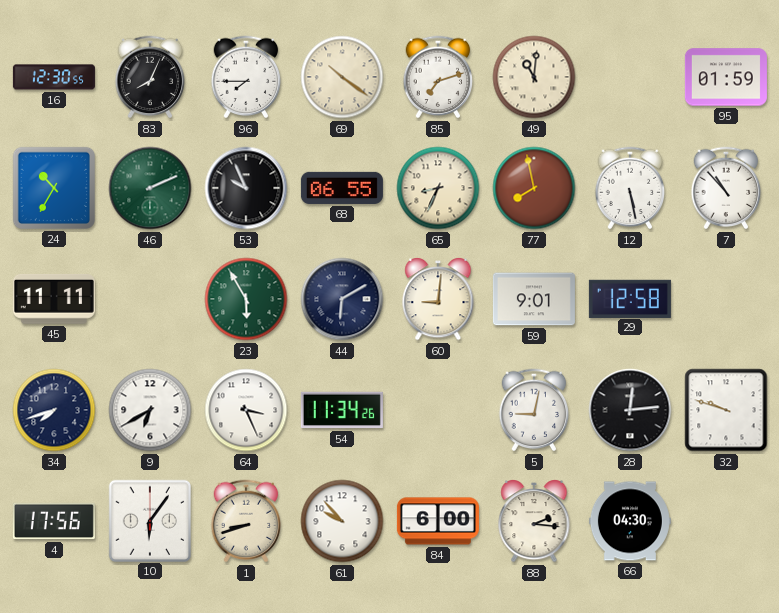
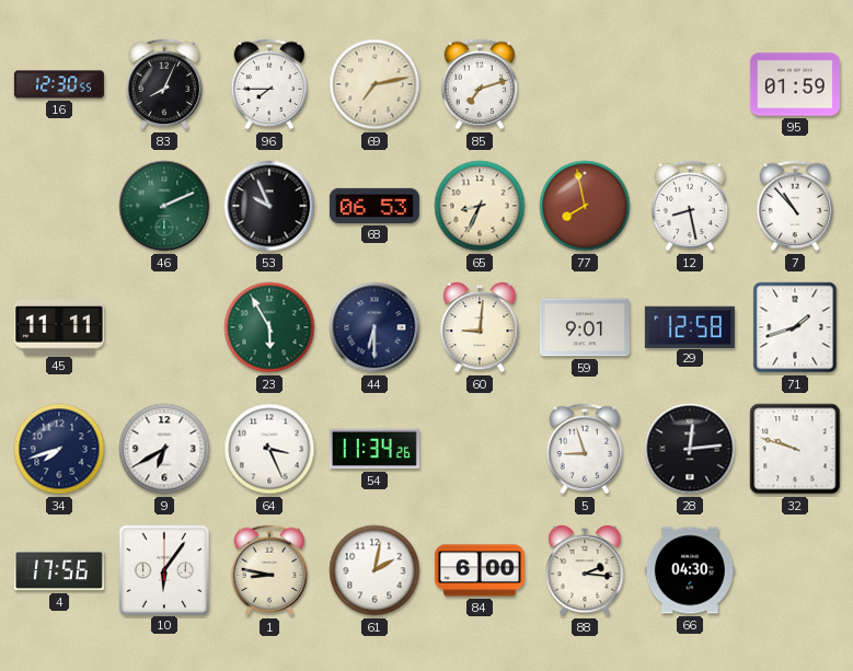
69: 10:21 -> 7:13
49: 11:01 -> none
24: 10:35 -> none
68: 06:55 -> 06:53
12: 5:28 -> 8:28
44: 6:10 -> 6:30
71: none -> 1:42
5: 9:02 -> 8:57
1: 8:42 -> 8:47
61: 9:53 -> 2:02
